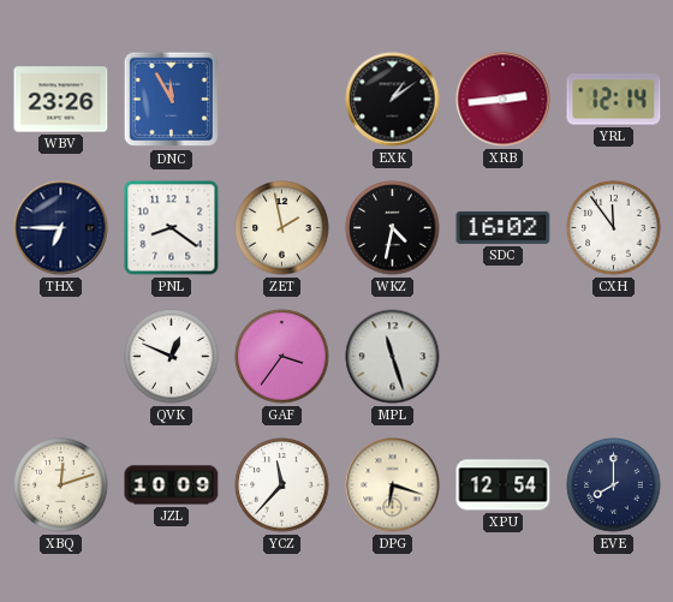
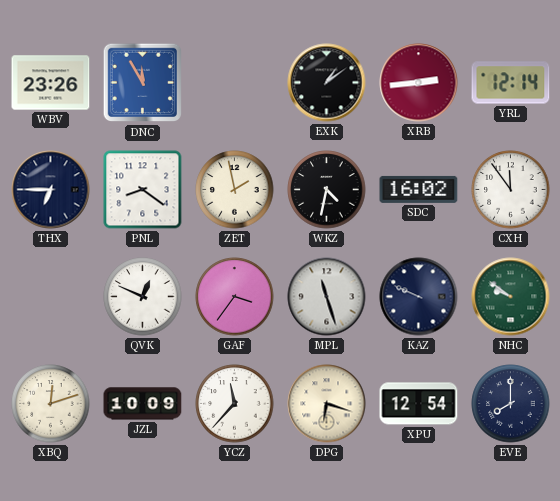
KAZ: none -> 9:49
NHC: none -> 9:51
